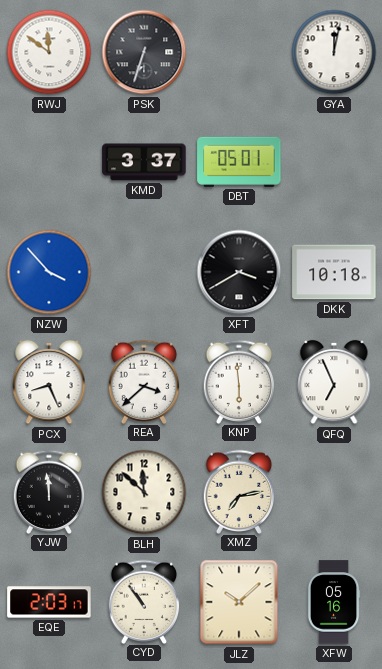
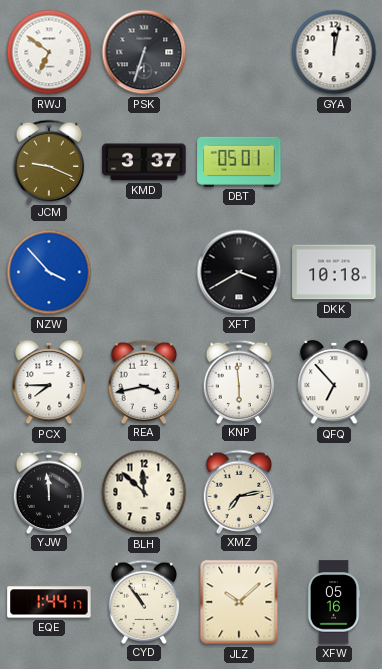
RWJ: 11:51 -> 6:51
JCM: none -> 9:19
PCX: 8:26 -> 7:45
REA: 3:38 -> 3:43
QFQ: 6:56 -> 6:53
EQE: 2:03 -> 1:44
